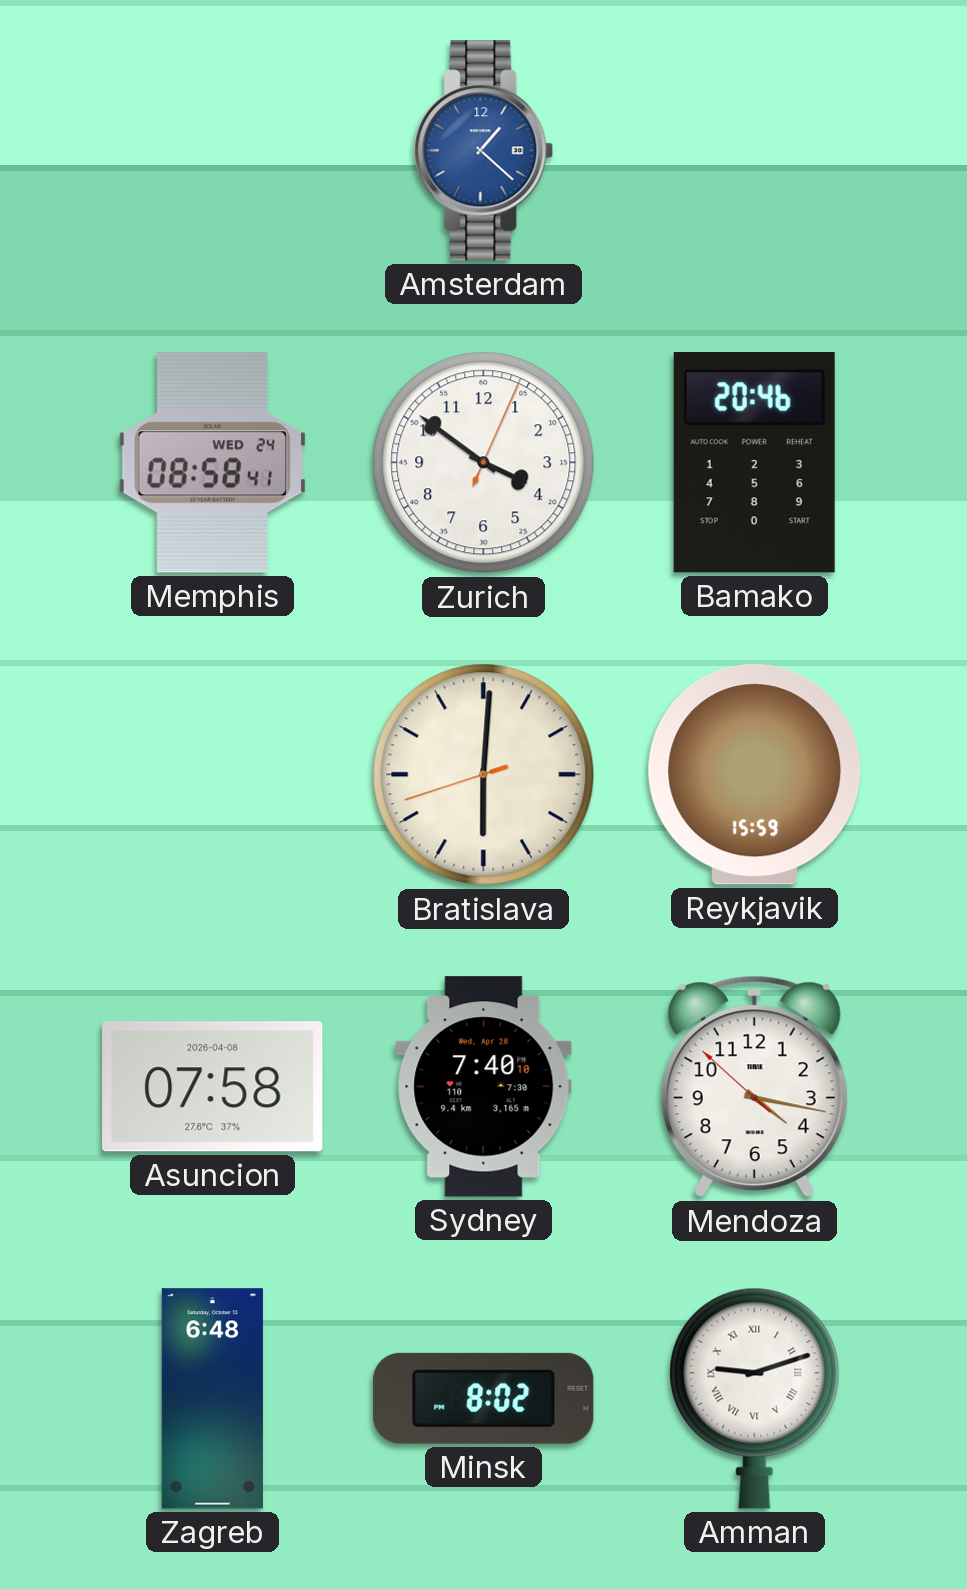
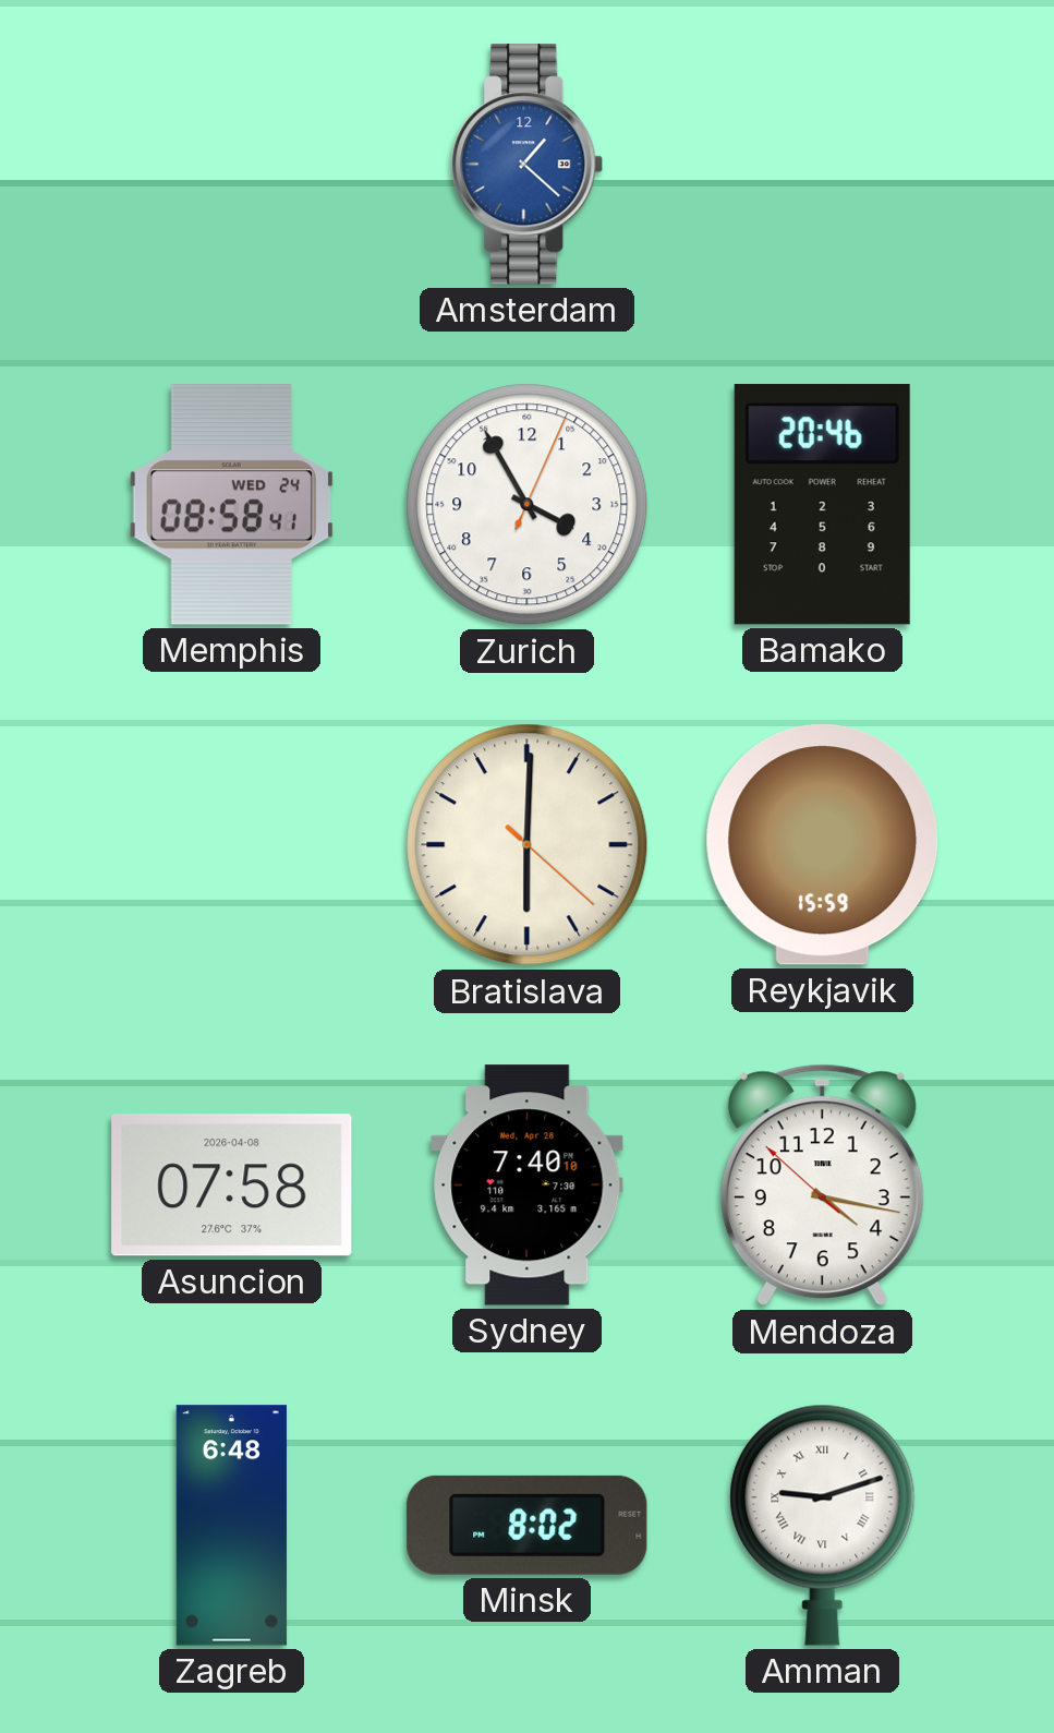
Zurich: 3:51 -> 3:55
Bratislava: 6:00:42 -> 6:00:22
